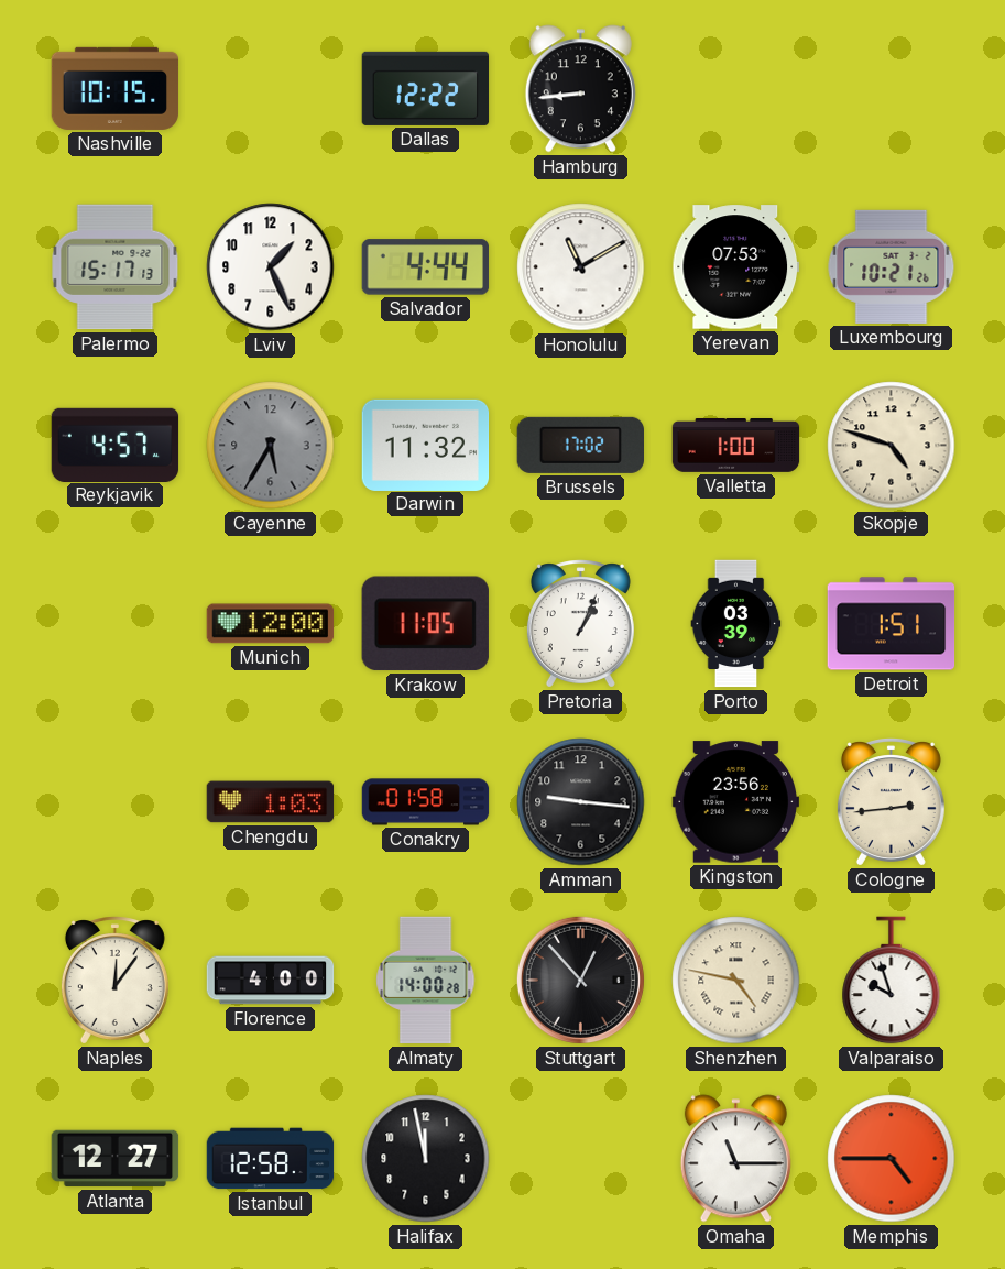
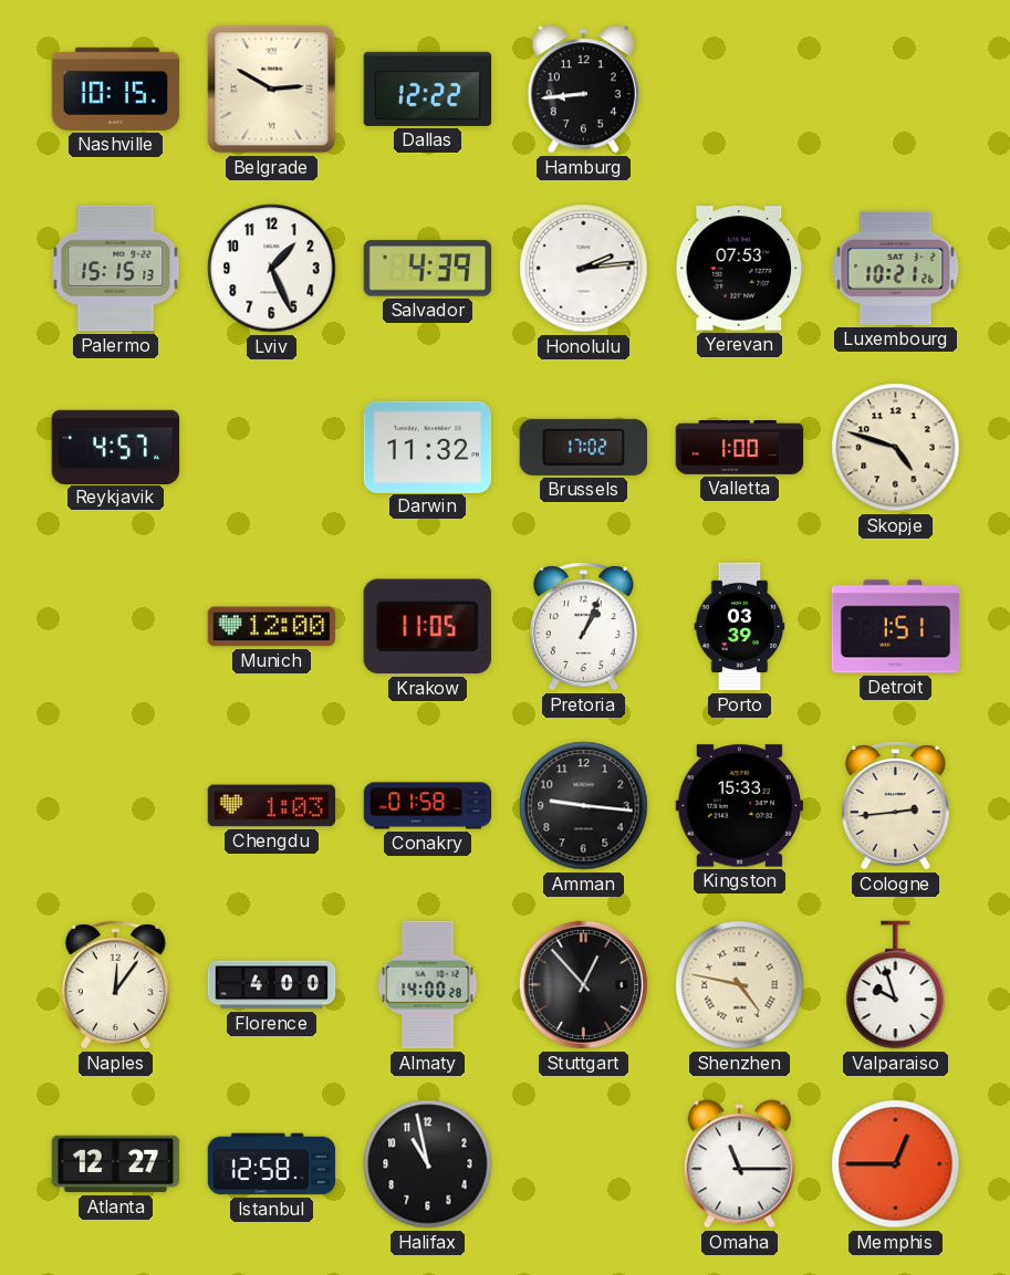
Belgrade: none -> 2:50
Palermo: 15:17 -> 15:15
Salvador: 4:44 -> 4:39
Honolulu: 11:10 -> 2:14
Cayenne: 5:35 -> none
Kingston: 23:56 -> 15:33
Halifax: 11:58 -> 10:58
Memphis: 4:45 -> 12:45
